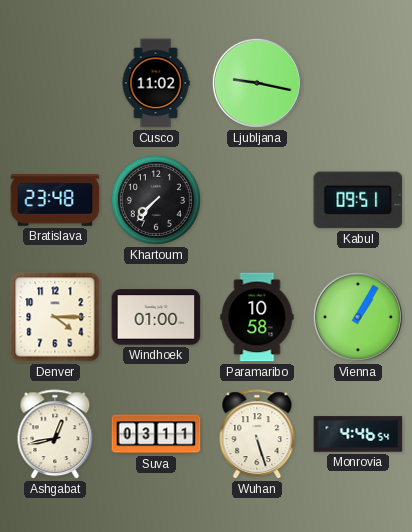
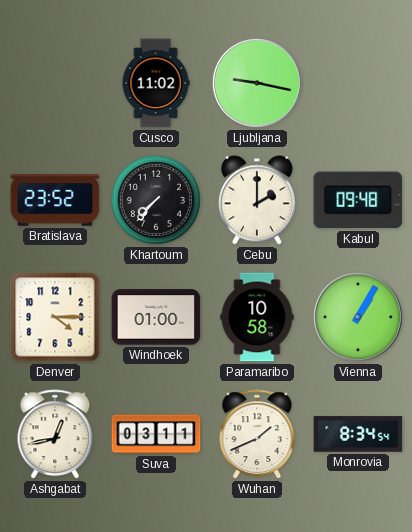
Bratislava: 23:48 -> 23:52
Cebu: none -> 2:00
Kabul: 09:51 -> 09:48
Wuhan: 5:27 -> 1:41
Monrovia: 4:46 -> 8:34
